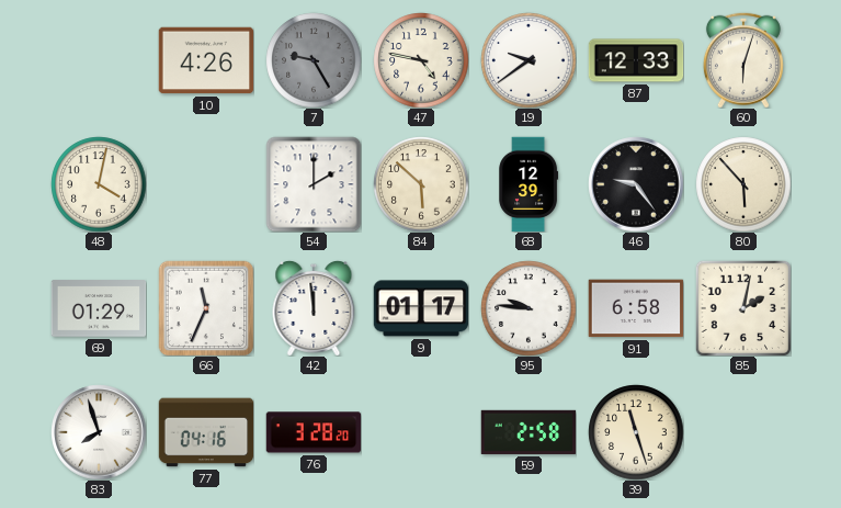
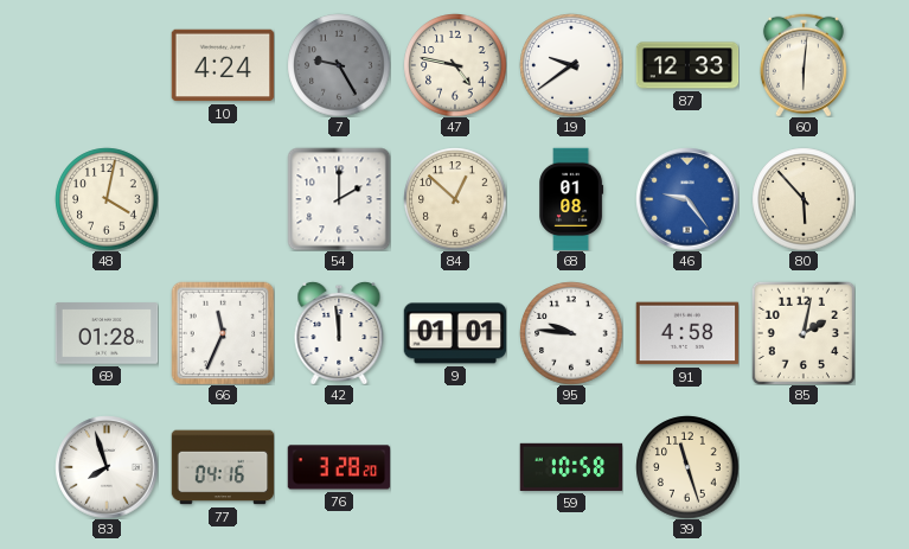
10: 4:26 -> 4:24
60: 6:03 -> 6:01
84: 5:52 -> 12:52
68: 12:39 -> 01:08
46 dial: black -> blue
69: 01:29 -> 01:28
9: 01:17 -> 01:01
91: 6:58 -> 4:58
59: 2:58 -> 10:58
